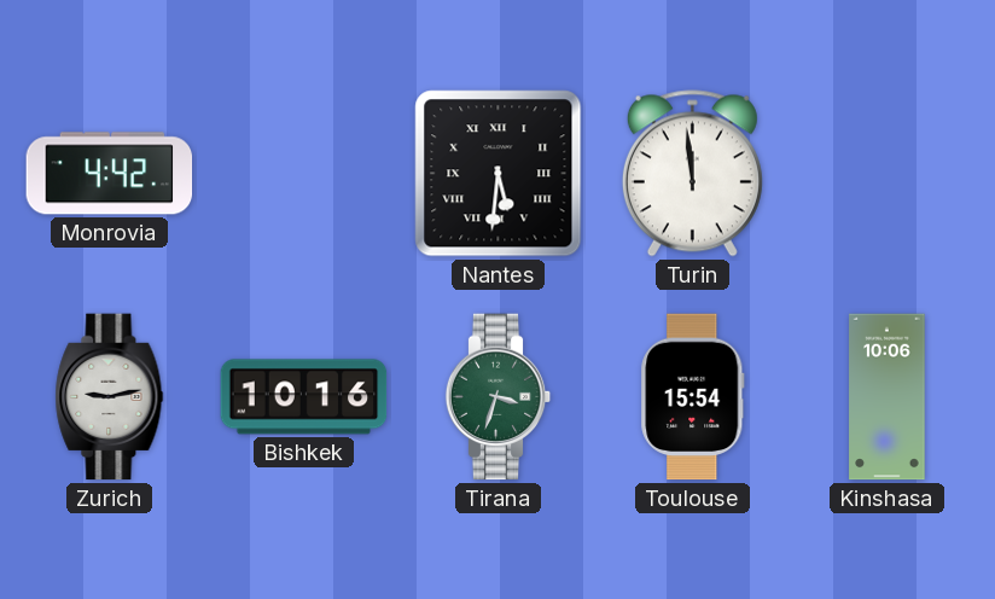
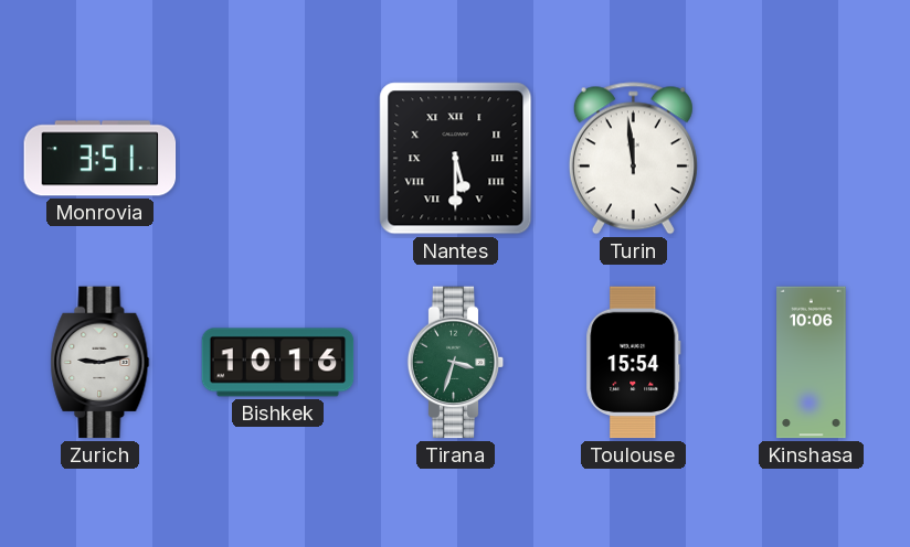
Monrovia: 4:42 -> 3:51
Nantes: 5:31 -> 5:30
